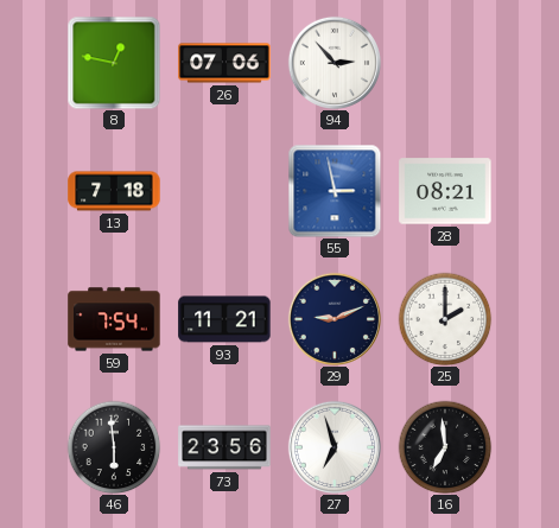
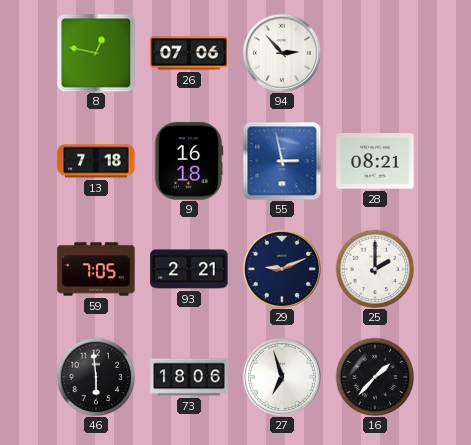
9: none -> 16:18
59: 7:54 -> 7:05
93: 11:21 -> 2:21
73: 23:56 -> 18:06
16: 6:59 -> 1:37
